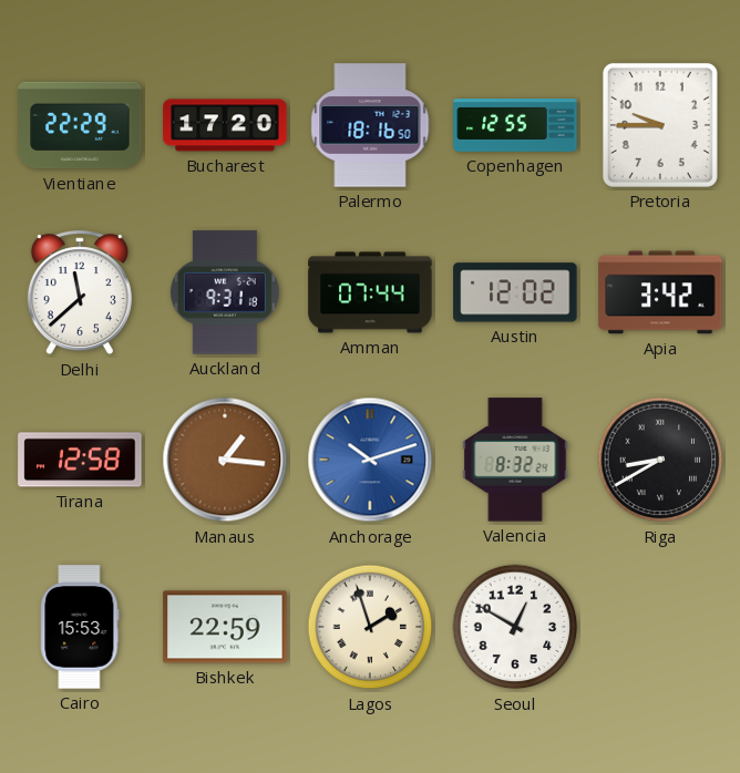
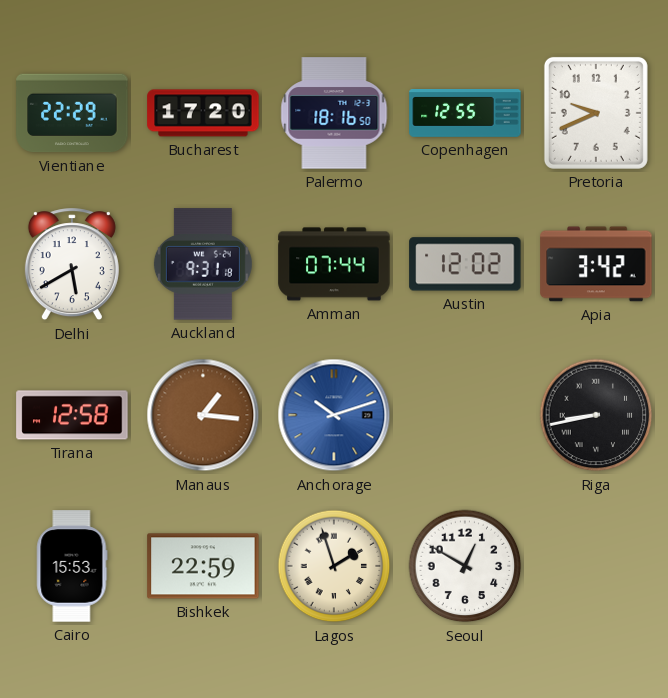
Pretoria: 9:45 -> 9:41
Delhi: 11:38 -> 5:40
Valencia: 8:32 -> none
Riga: 8:40 -> 8:43
